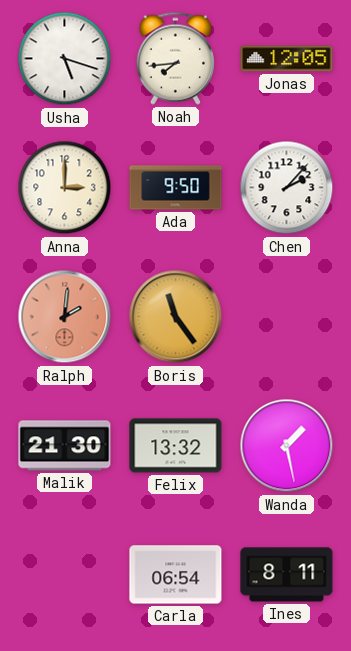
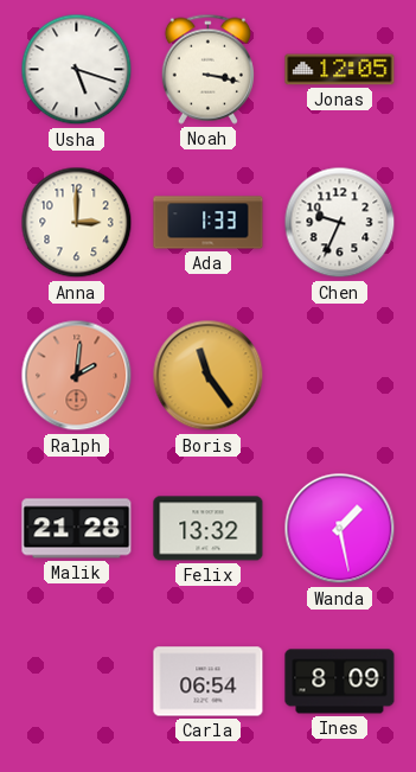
Noah: 7:44 -> 3:17
Ada: 9:50 -> 1:33
Chen: 2:07 -> 9:34
Malik: 21:30 -> 21:28
Ines: 8:11 -> 8:09
